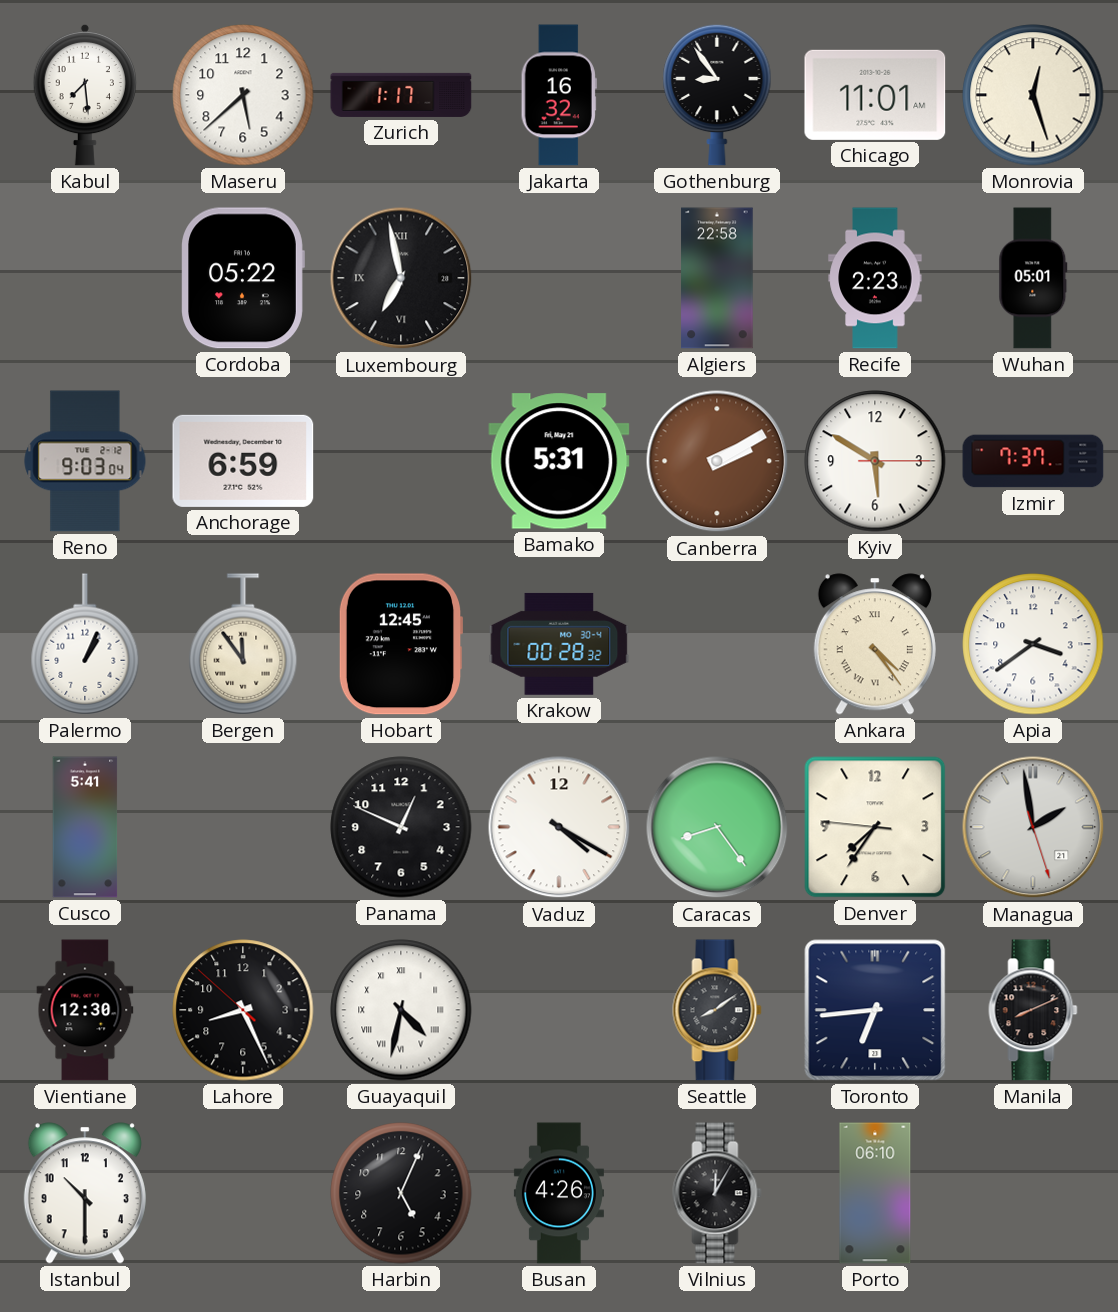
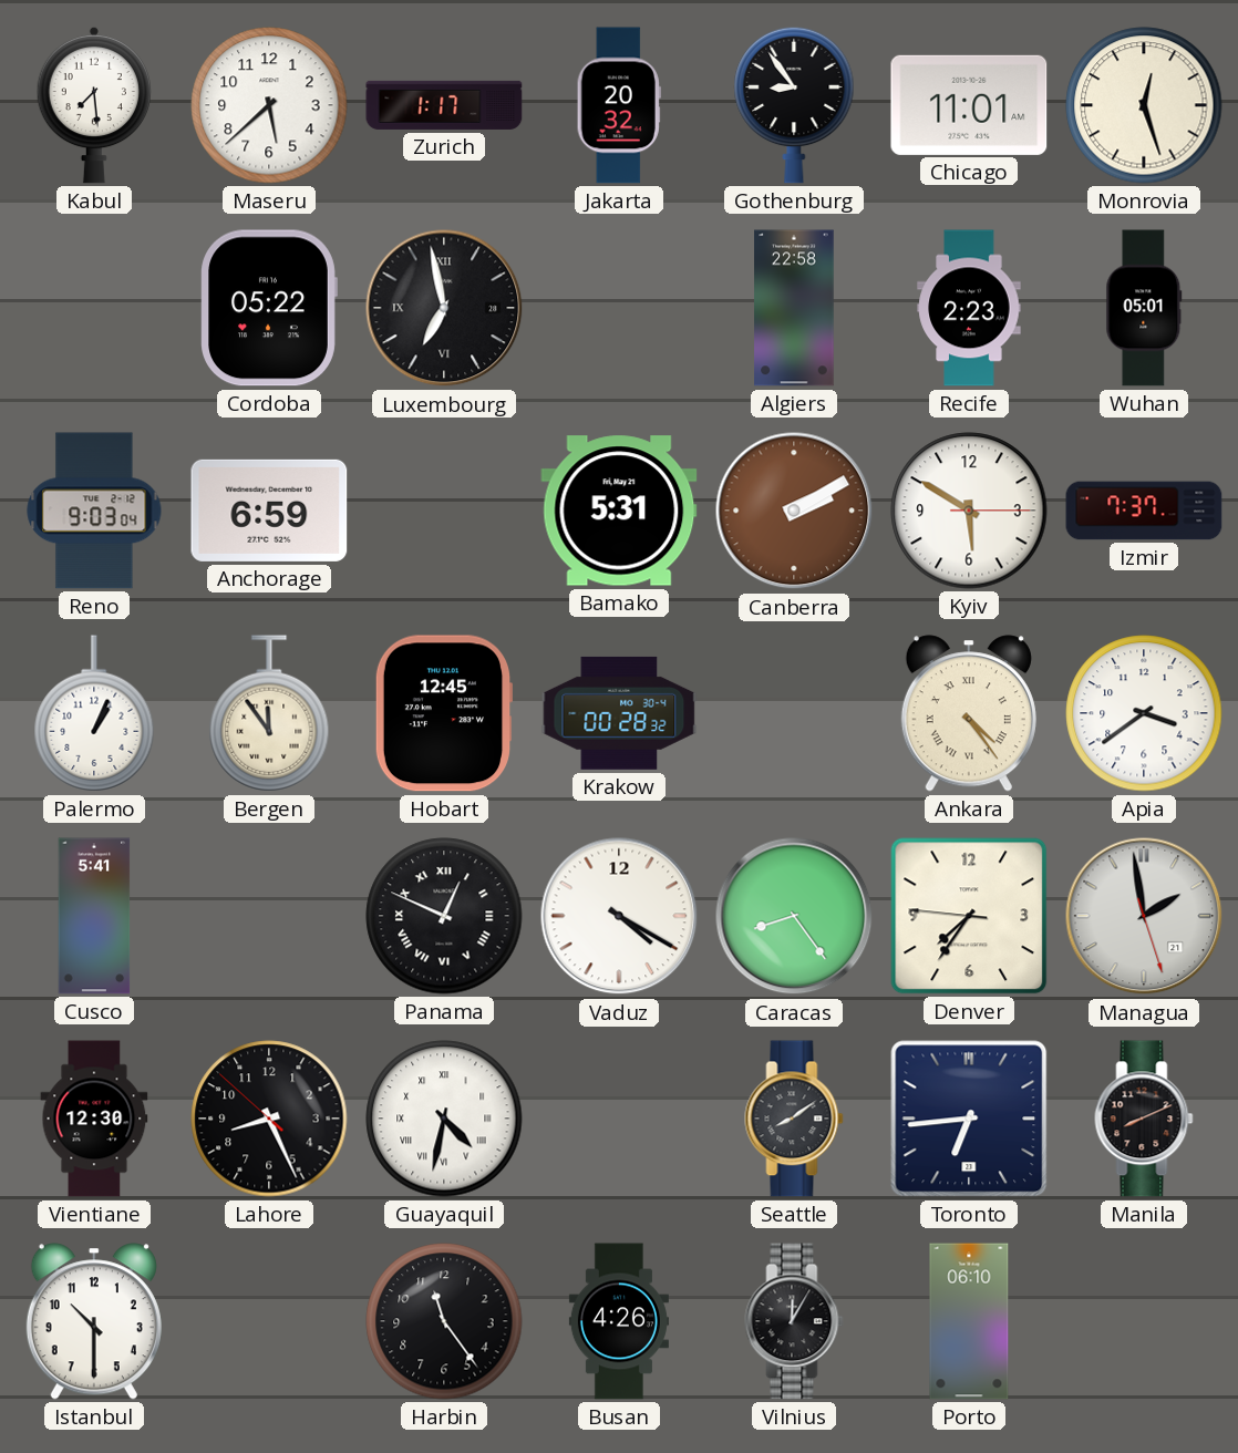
Jakarta: 16:32 -> 20:32
Panama numerals: Arabic -> Roman
Harbin: 5:04 -> 11:24
